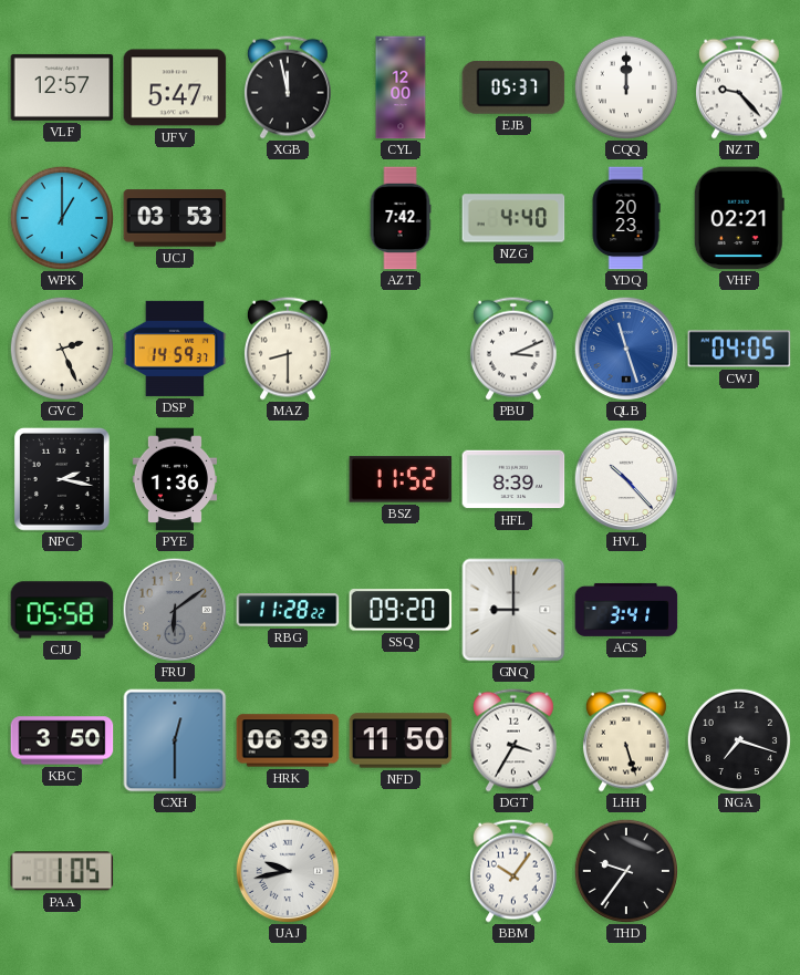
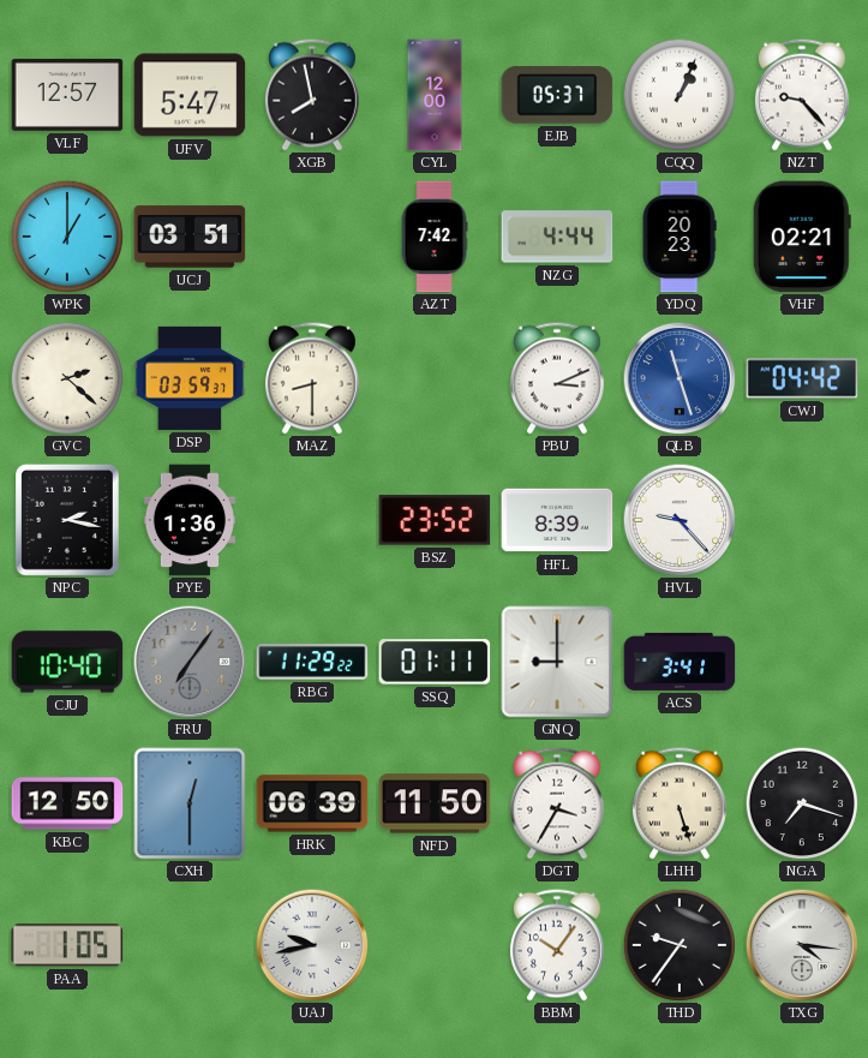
XGB: 11:58 -> 7:58
CQQ: 12:00 -> 1:04
UCJ: 03:53 -> 03:51
NZG: 4:40 -> 4:44
GVC: 2:26 -> 2:22
DSP: 14:59 -> 03:59
CWJ: 04:05 -> 04:42
BSZ: 11:52 -> 23:52
HVL: 10:23 -> 9:23
CJU: 05:58 -> 10:40
FRU: 6:09 -> 7:06
RBG: 11:28 -> 11:29
SSQ: 09:20 -> 01:11
KBC: 3:50 -> 12:50
TXG: none -> 4:16
